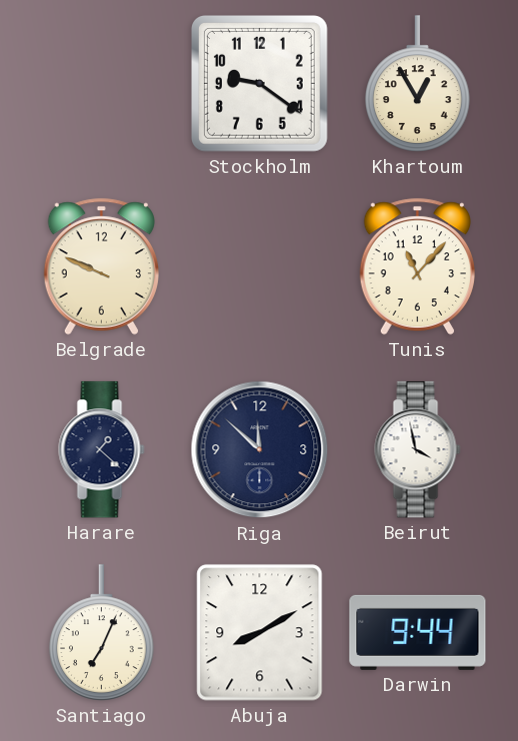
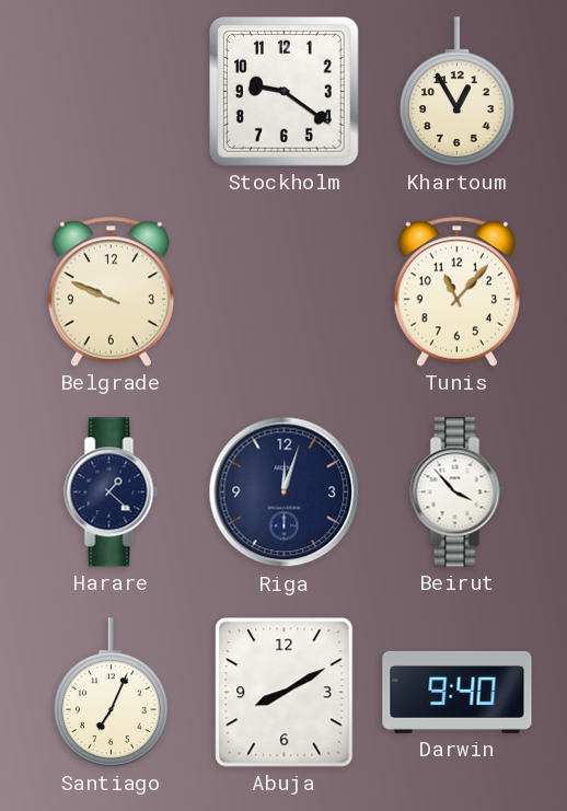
Riga: 11:52 -> 12:03
Beirut: 3:58 -> 3:53
Darwin: 9:44 -> 9:40
